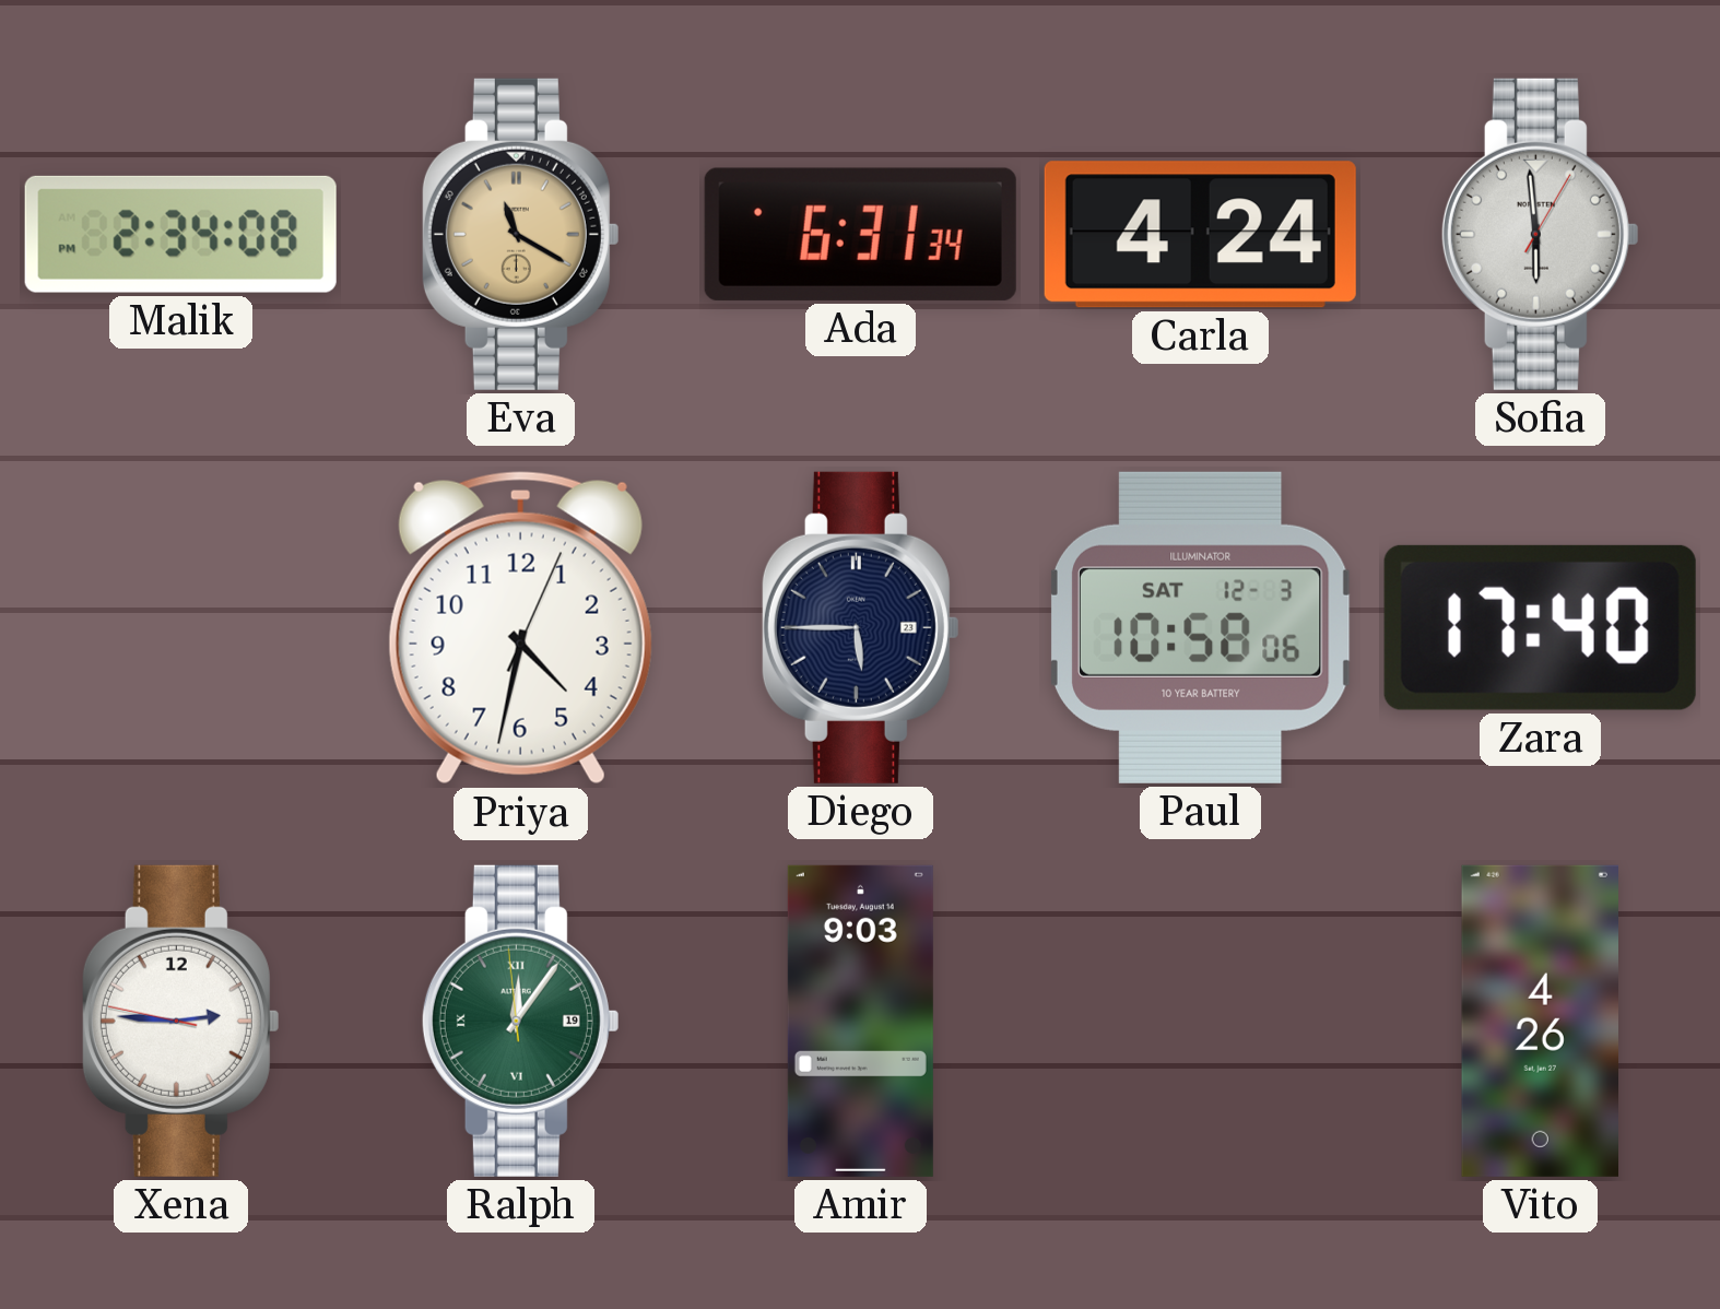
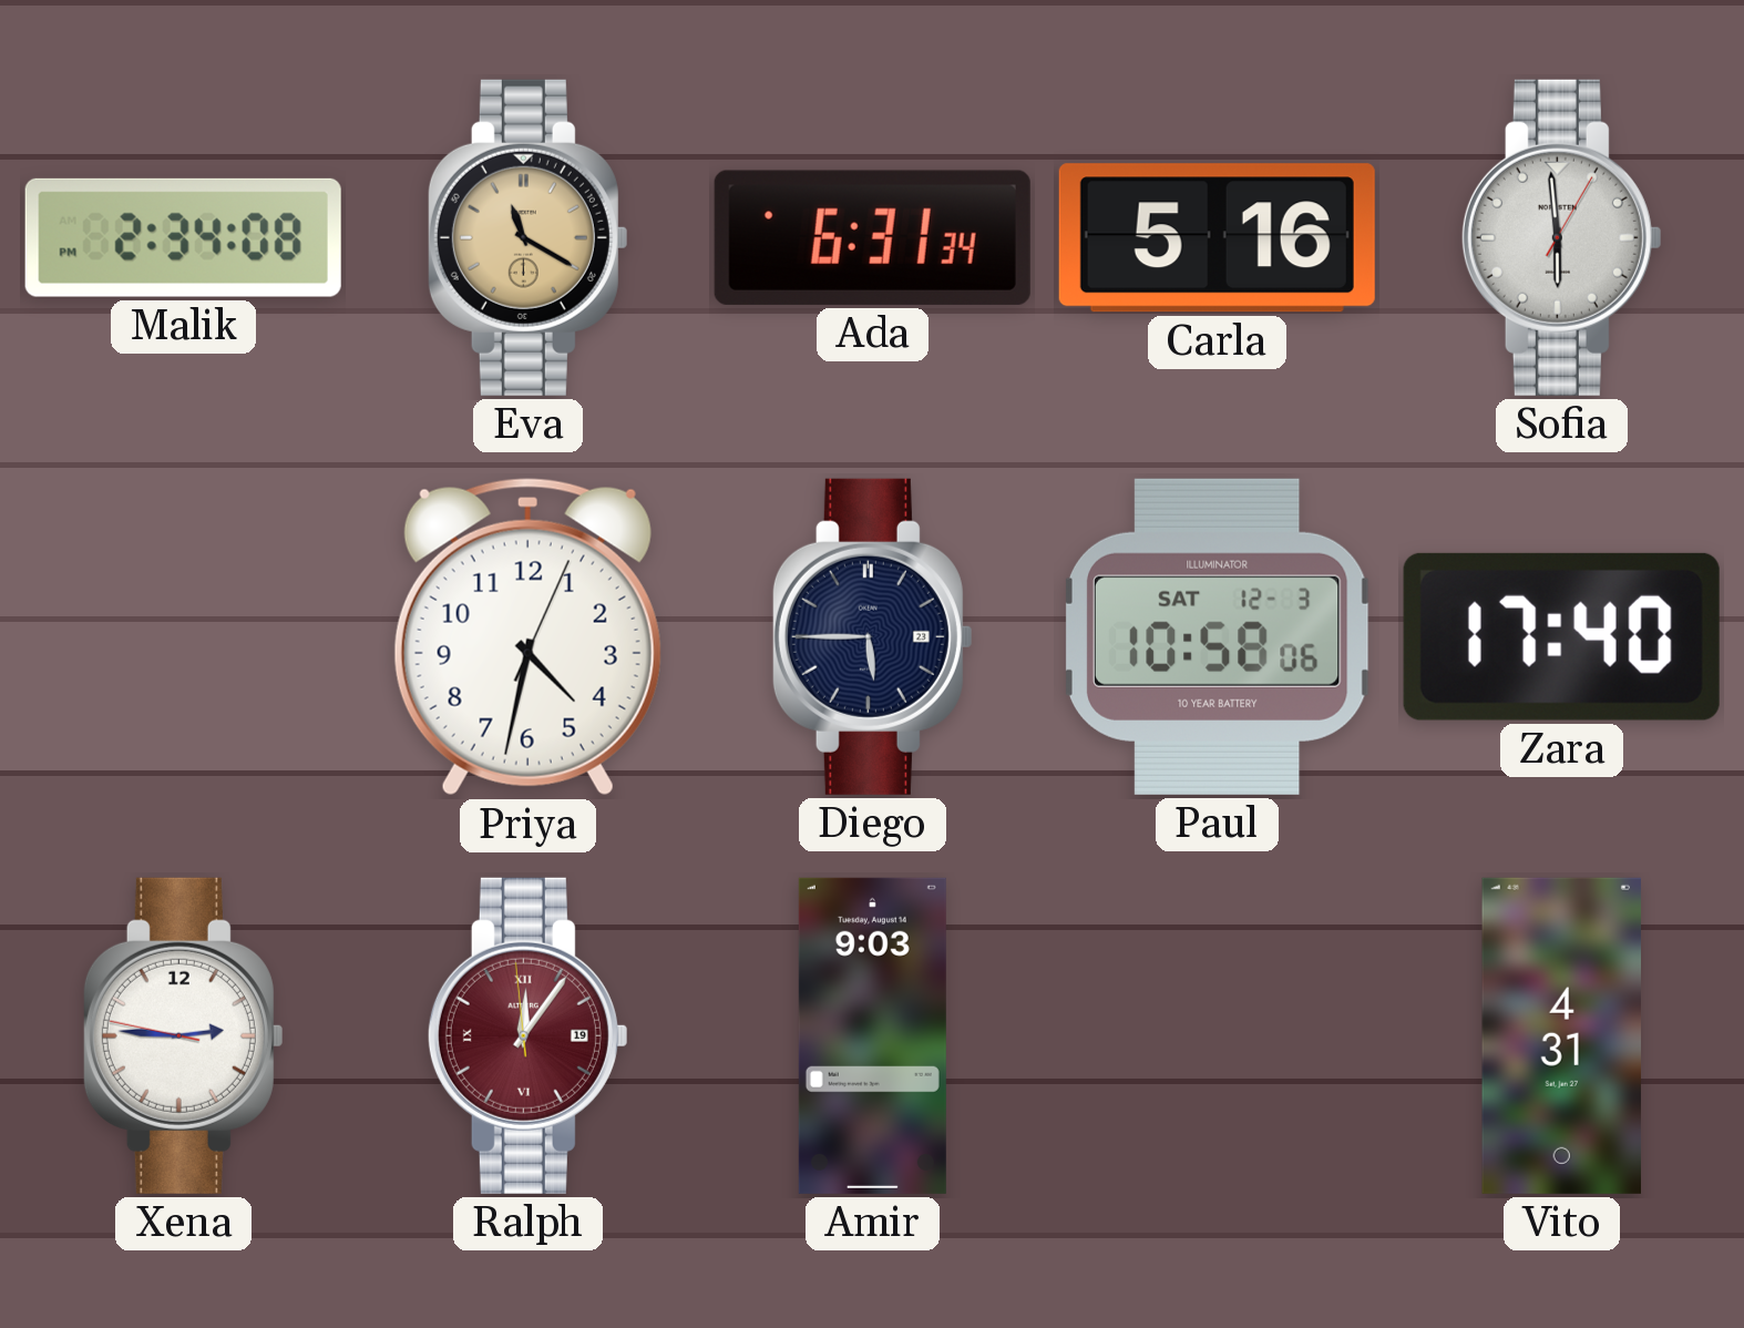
Carla: 4:24 -> 5:16
Ralph dial: green -> burgundy
Vito: 4:26 -> 4:31
